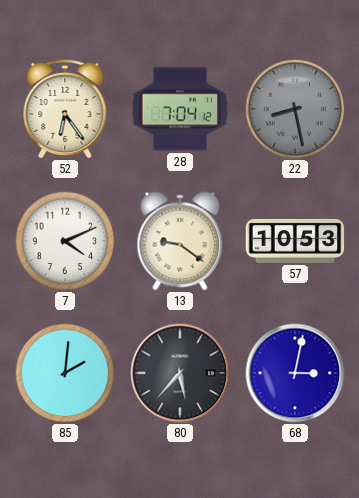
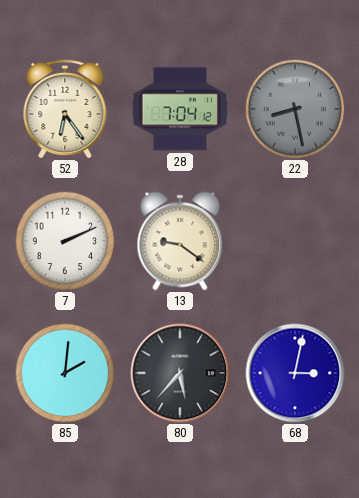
7: 4:11 -> 2:11
57: 10:53 -> none
